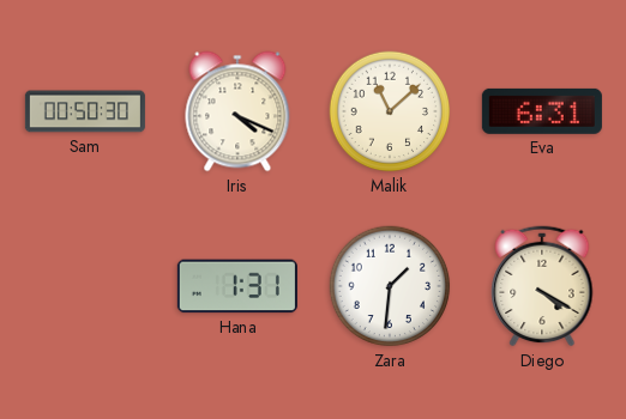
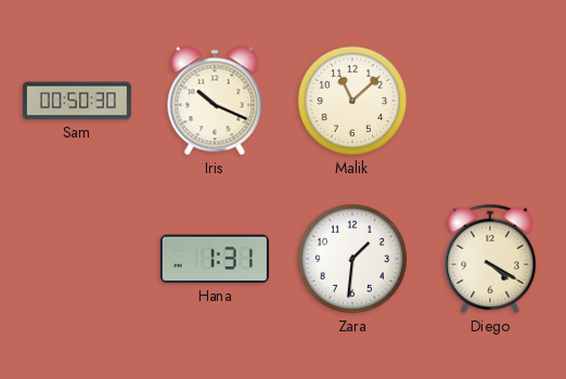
Iris: 4:19 -> 10:19
Eva: 6:31 -> none
